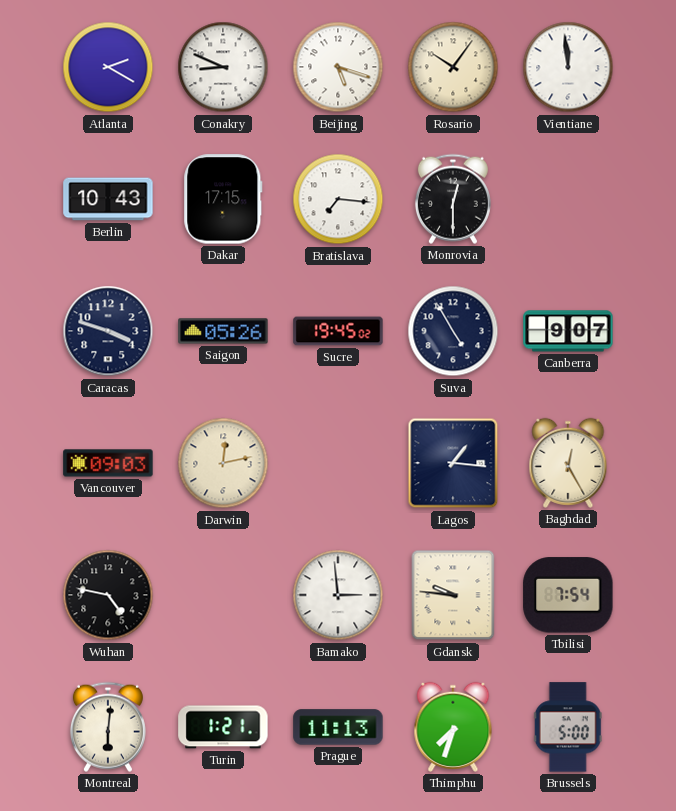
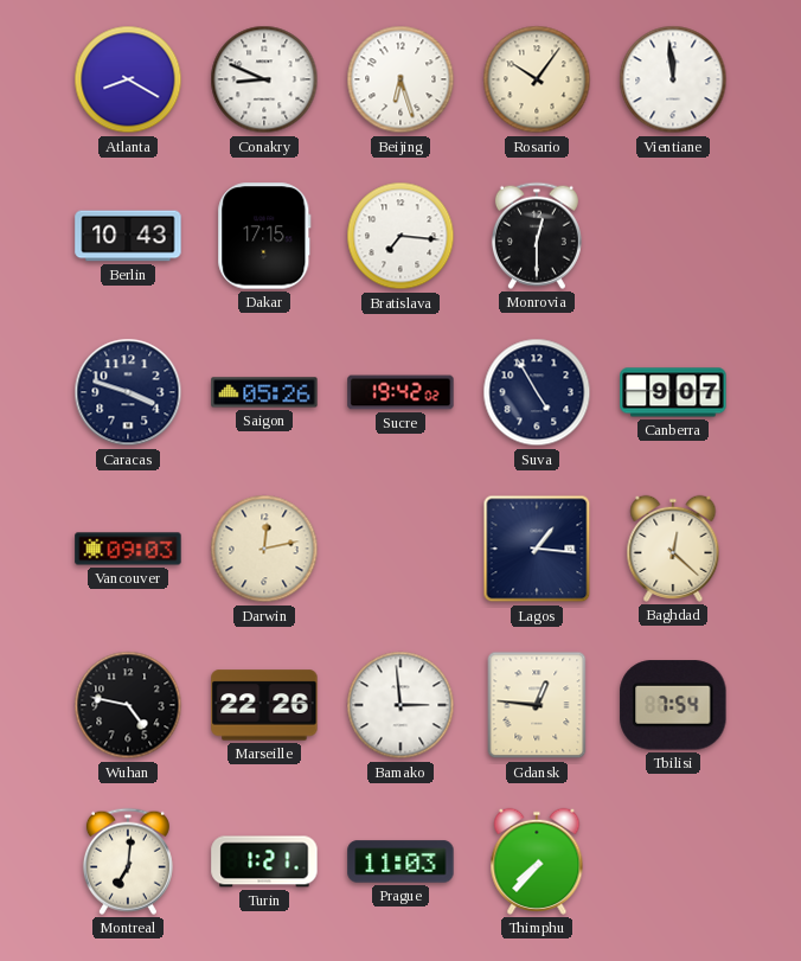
Atlanta: 2:20 -> 8:20
Beijing: 5:18 -> 6:27
Sucre: 19:45 -> 19:42
Baghdad: 12:25 -> 12:22
Marseille: none -> 22:26
Gdansk: 9:46 -> 12:46
Montreal: 6:01 -> 7:01
Prague: 11:13 -> 11:03
Thimphu: 7:33 -> 7:37
Brussels: 5:00 -> none
